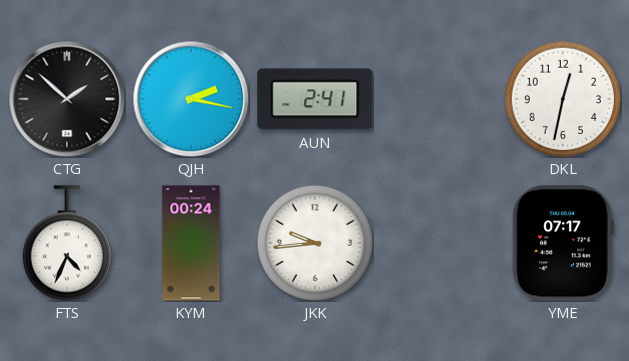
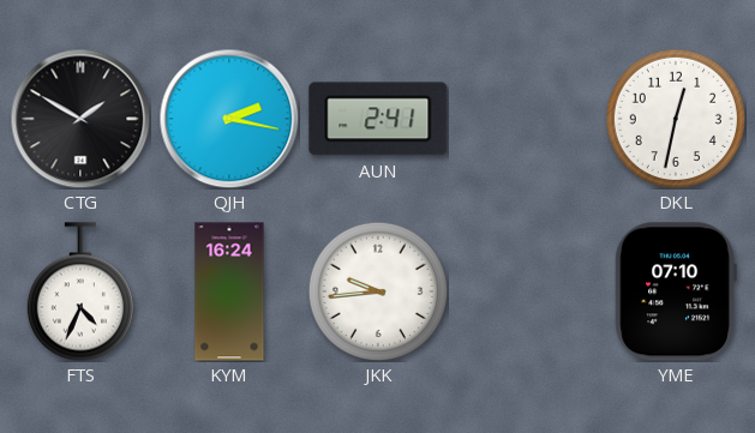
CTG: 1:52 -> 1:50
KYM: 00:24 -> 16:24
YME: 07:17 -> 07:10
